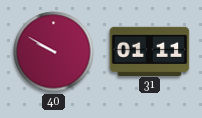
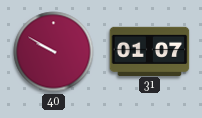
31: 01:11 -> 01:07
